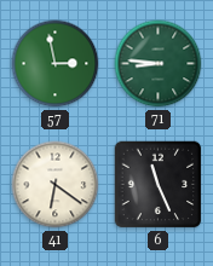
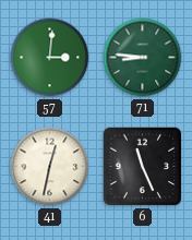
57: 2:58 -> 3:01
41: 6:21 -> 12:32
